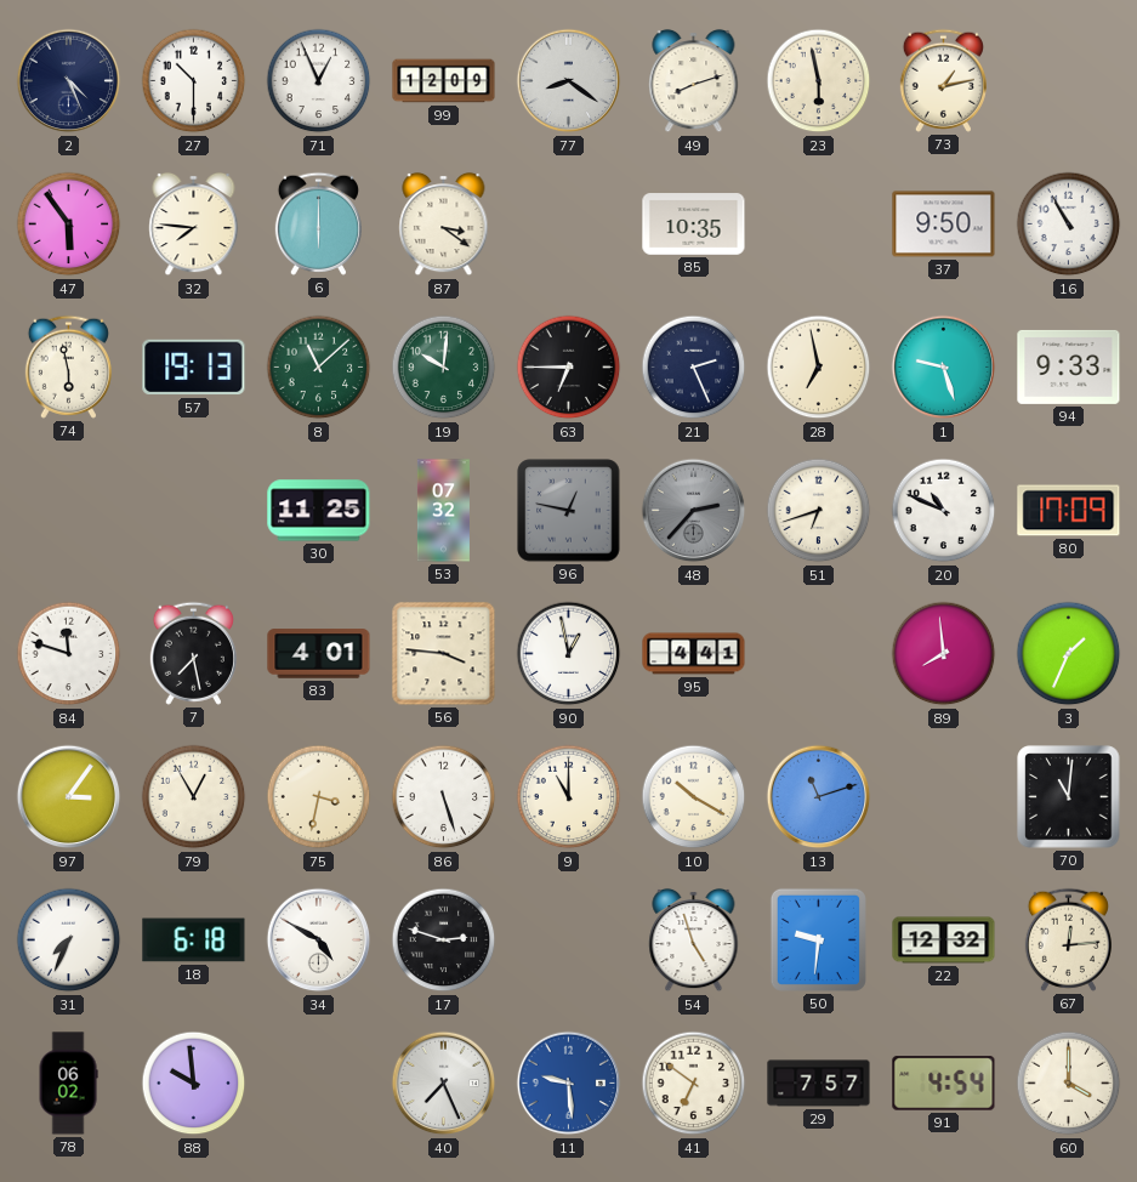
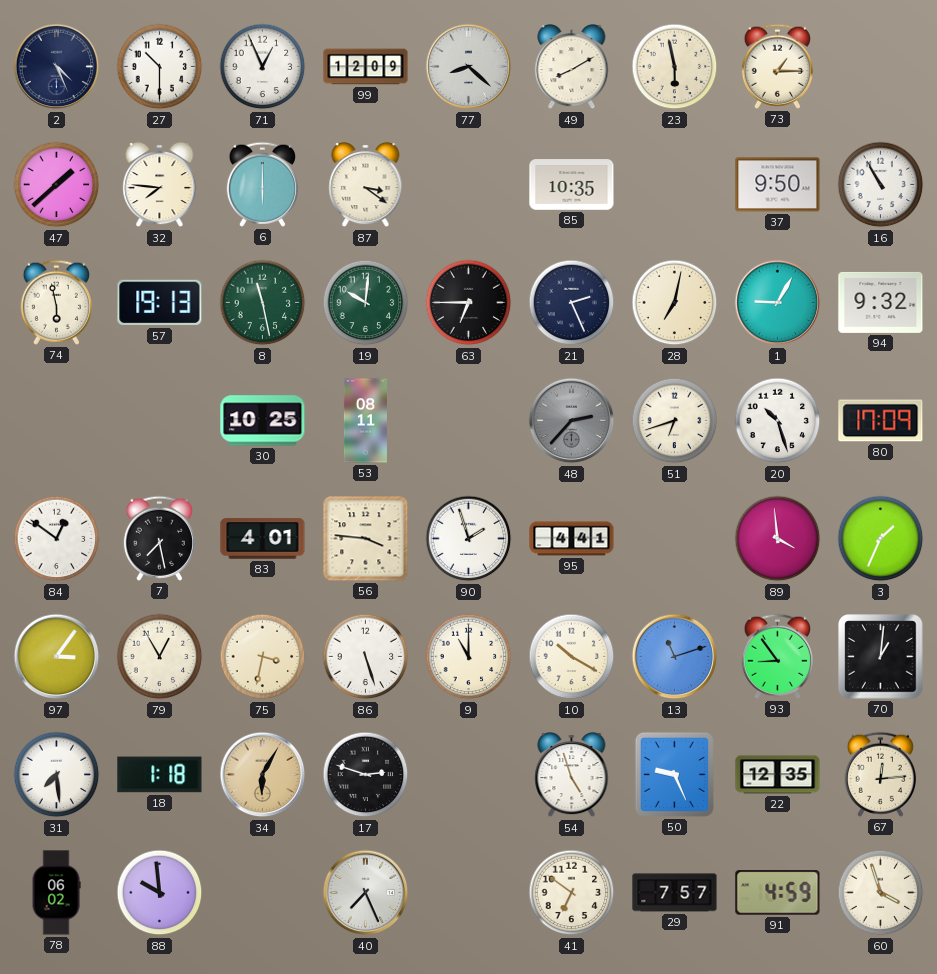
77: 8:21 -> 8:22
49: 8:12 -> 8:10
73: 1:13 -> 1:15
47: 5:54 -> 1:38
8: 11:08 -> 11:28
28: 6:58 -> 7:02
1: 9:27 -> 9:05
94: 9:33 -> 9:32
30: 11:25 -> 10:25
53: 07:32 -> 08:11
96: 12:47 -> none
20: 10:49 -> 10:27
84: 11:48 -> 12:51
90: 12:58 -> 1:57
89: 7:59 -> 3:59
93: none -> 8:54
70: 11:01 -> 1:01
31: 7:34 -> 7:29
18: 6:18 -> 1:18
34: 4:50 -> 6:05
34 dial: white -> champagne
50: 9:31 -> 9:26
22: 12:32 -> 12:35
11: 9:29 -> none
91: 4:54 -> 4:59
60: 4:00 -> 3:57
